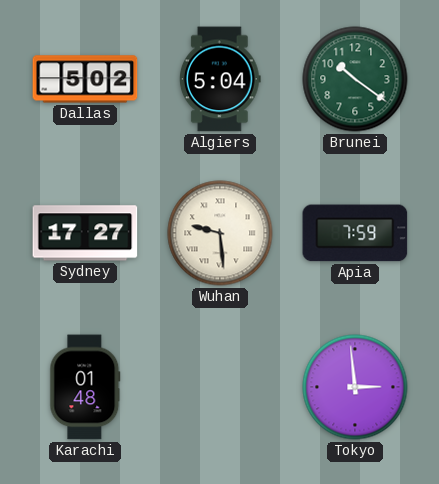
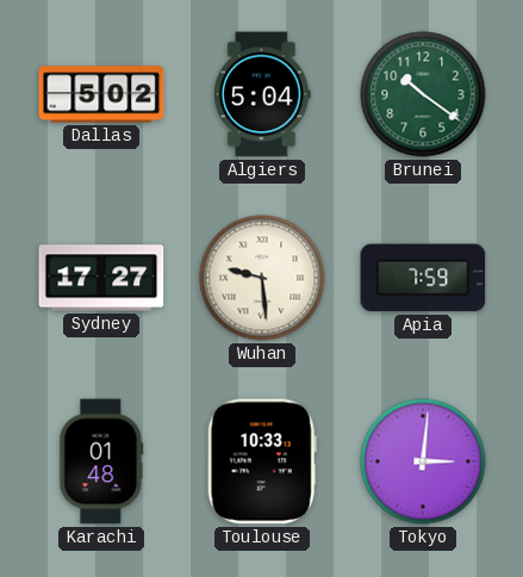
Toulouse: none -> 10:33
Tokyo: 2:59 -> 3:01
